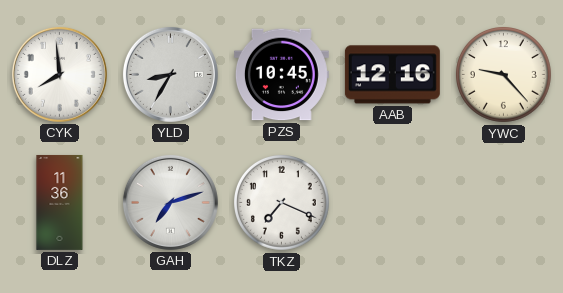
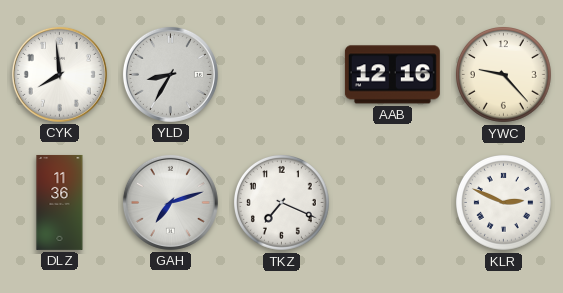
PZS: 10:45 -> none
KLR: none -> 2:49
